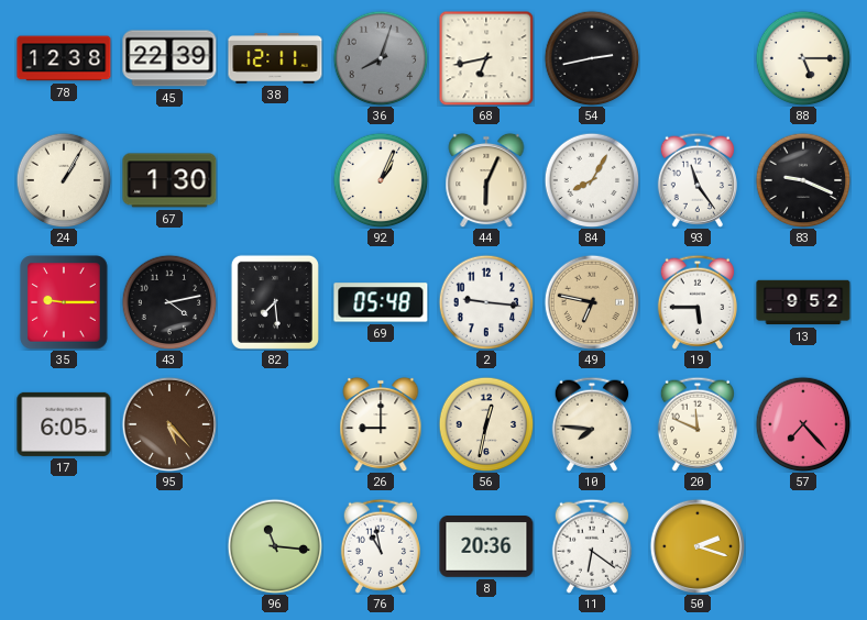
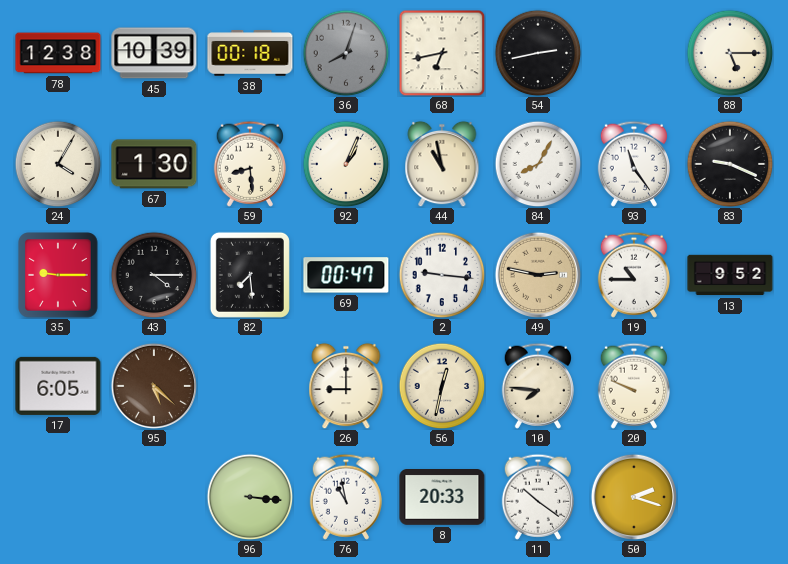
45: 22:39 -> 10:39
38: 12:11 -> 00:18
24: 1:05 -> 4:05
59: none -> 8:29
44: 6:04 -> 10:58
43: 4:13 -> 4:15
69: 05:48 -> 00:47
49: 6:47 -> 2:47
19: 5:45 -> 10:45
95: 5:23 -> 5:22
20: 11:49 -> 9:49
57: 7:23 -> none
96: 11:16 -> 3:16
8: 20:36 -> 20:33
11: 6:21 -> 10:21
